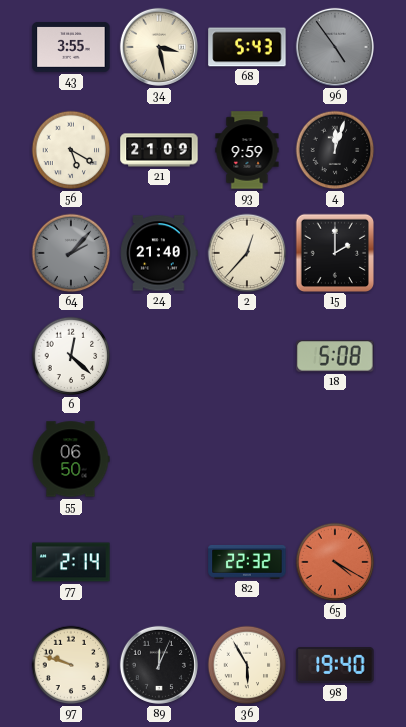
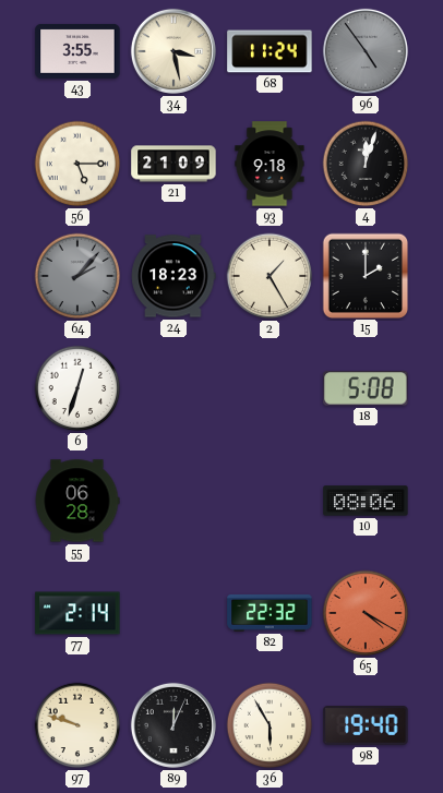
68: 5:43 -> 11:24
56: 5:20 -> 5:15
93: 9:59 -> 9:18
24: 21:40 -> 18:23
2: 12:37 -> 1:25
6: 12:22 -> 12:33
55: 06:50 -> 06:28
10: none -> 08:06
